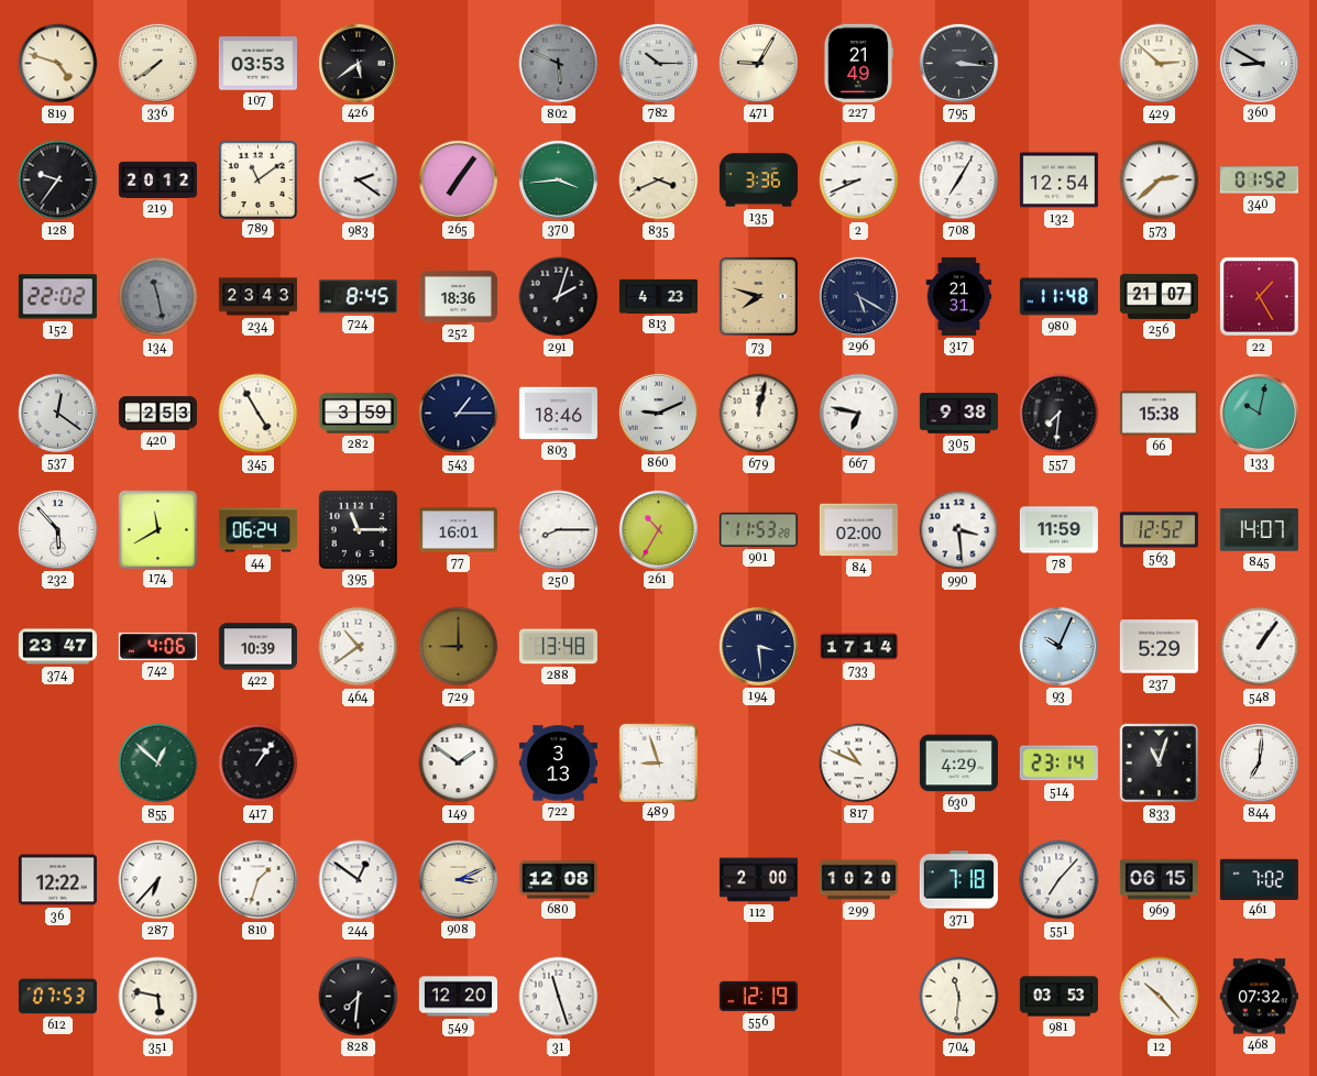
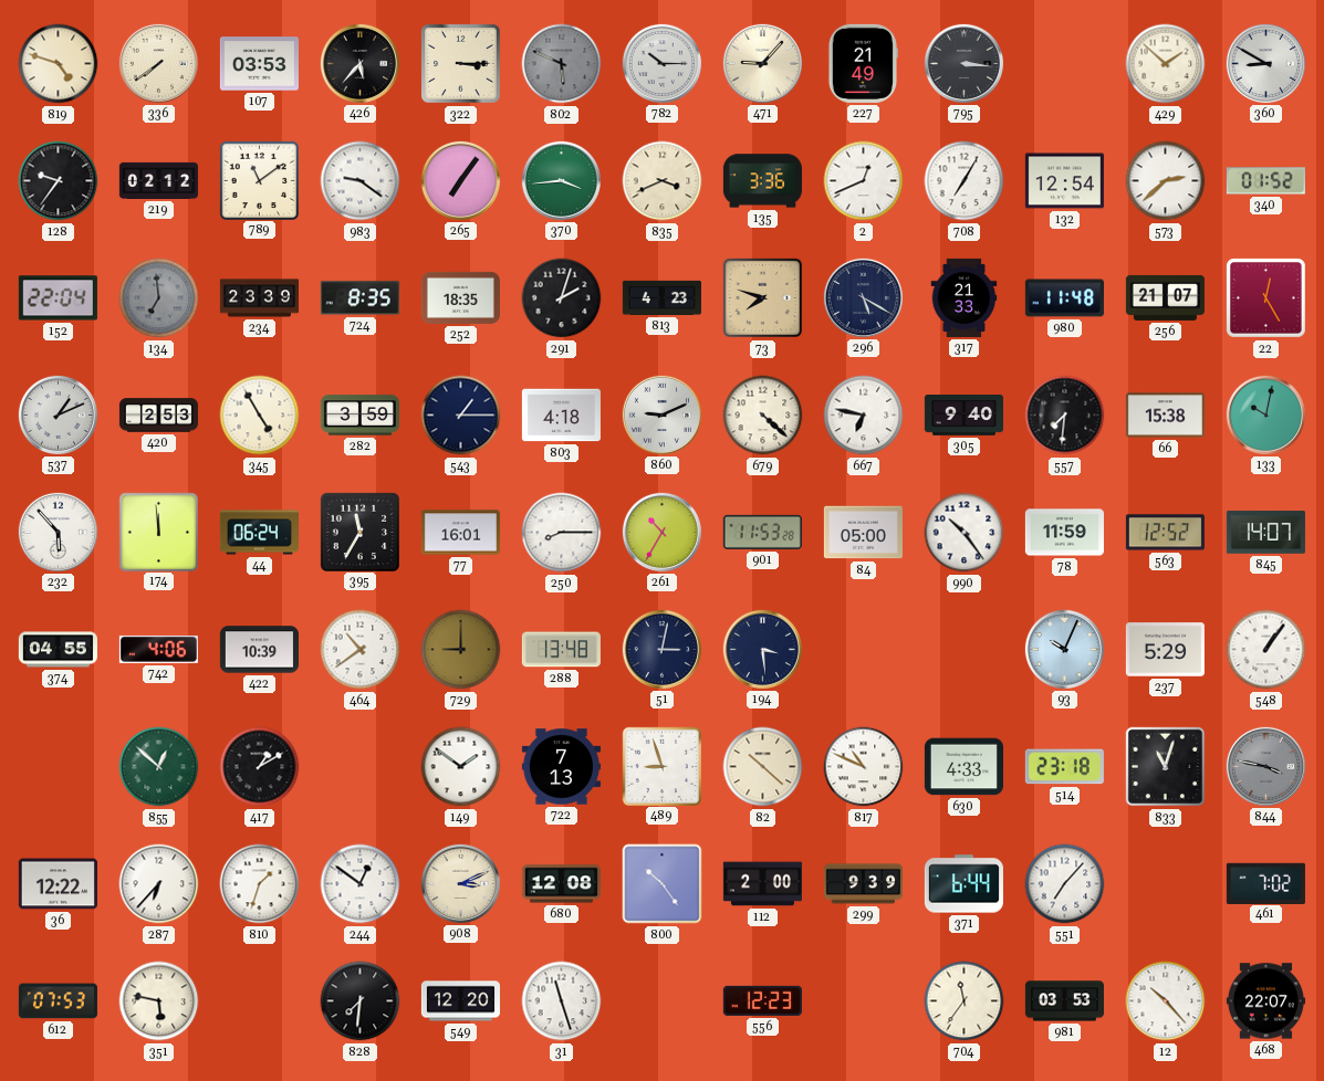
426: 5:39 -> 5:37
322: none -> 3:15
471: 9:05 -> 9:07
429: 2:52 -> 1:52
219: 20:12 -> 02:12
983: 2:21 -> 9:21
2: 8:41 -> 12:41
152: 22:02 -> 22:04
134: 11:28 -> 6:59
234: 23:43 -> 23:39
724: 8:45 -> 8:35
252: 18:36 -> 18:35
317: 21:31 -> 21:33
22: 1:25 -> 12:25
537: 12:21 -> 1:11
803: 18:46 -> 4:18
679: 12:02 -> 4:22
305: 9:38 -> 9:40
174: 11:40 -> 11:59
395: 11:15 -> 11:35
84: 02:00 -> 05:00
990: 3:29 -> 10:24
374: 23:47 -> 04:55
51: none -> 3:02
733: 17:14 -> none
417: 1:06 -> 1:10
722: 3:13 -> 7:13
82: none -> 10:22
630: 4:29 -> 4:33
514: 23:14 -> 23:18
844: 7:01 -> 3:47
844 dial: white -> grey
800: none -> 10:24
299: 10:20 -> 9:39
371: 7:18 -> 6:44
969: 06:15 -> none
556: 12:19 -> 12:23
704: 11:31 -> 11:36
468: 07:32 -> 22:07
